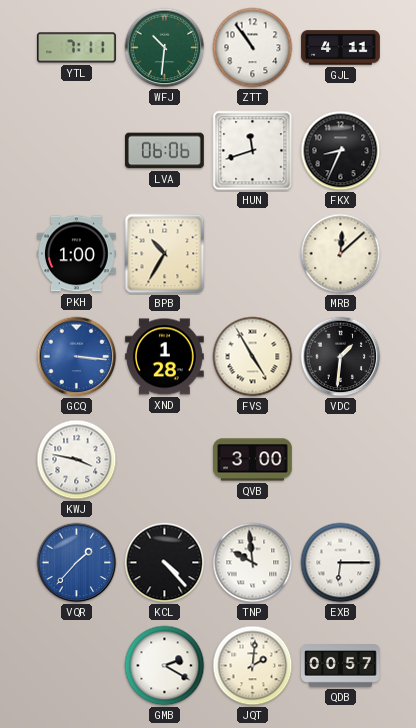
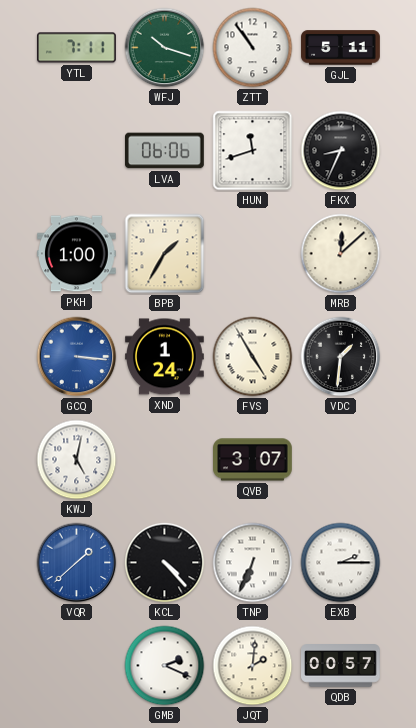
WFJ: 10:31 -> 10:18
GJL: 4:11 -> 5:11
BPB: 10:35 -> 1:35
XND: 1:28 -> 1:24
KWJ: 3:47 -> 5:02
QVB: 3:00 -> 3:07
VQR: 1:37 -> 1:38
TNP: 9:59 -> 6:34
EXB: 6:15 -> 2:15
GMB: 2:20 -> 2:19
